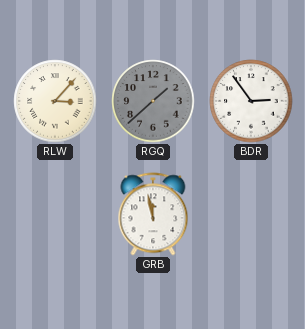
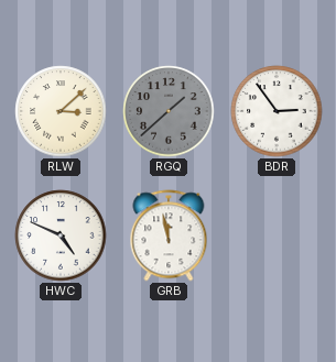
RLW: 3:07 -> 3:08
HWC: none -> 4:49
